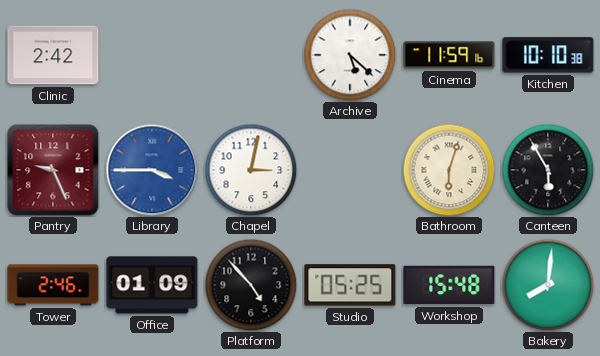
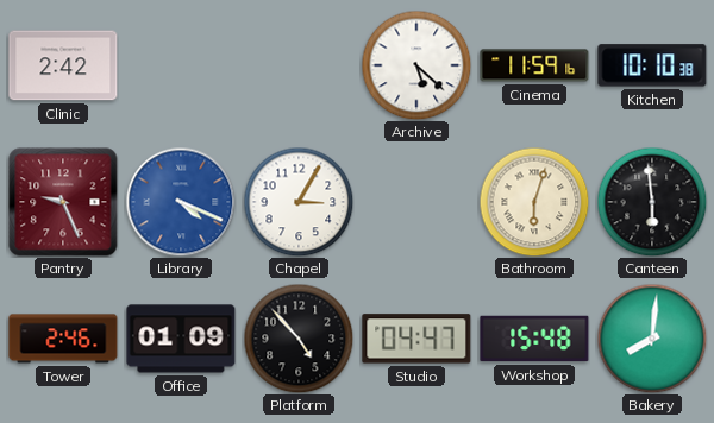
Library: 3:45 -> 4:19
Chapel: 3:02 -> 3:05
Canteen: 5:55 -> 5:59
Studio: 05:25 -> 04:47
